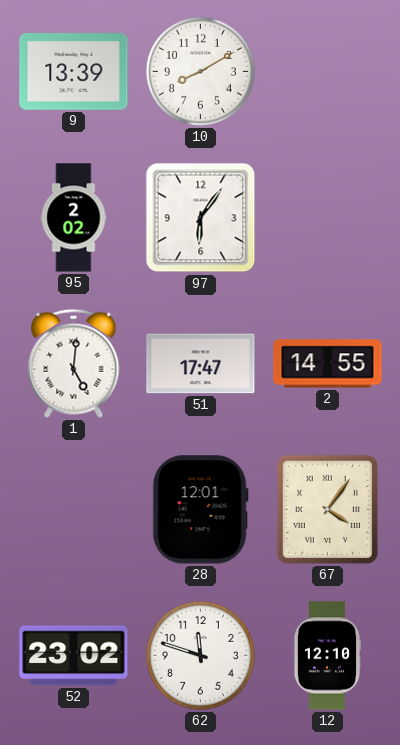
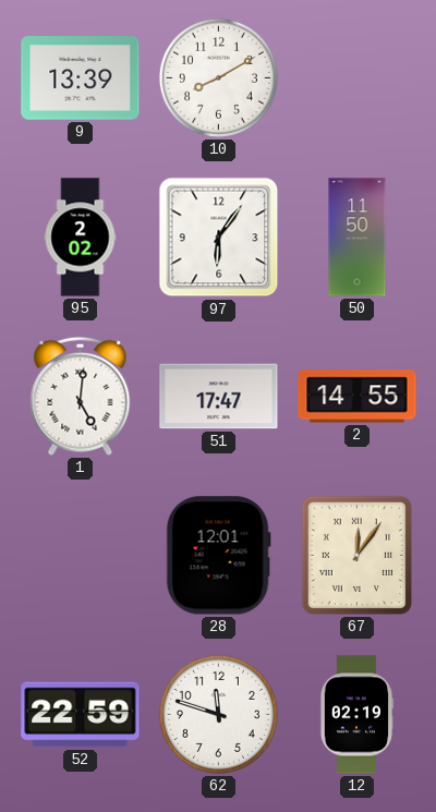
50: none -> 11:50
67: 4:06 -> 12:06
52: 23:02 -> 22:59
12: 12:10 -> 02:19
